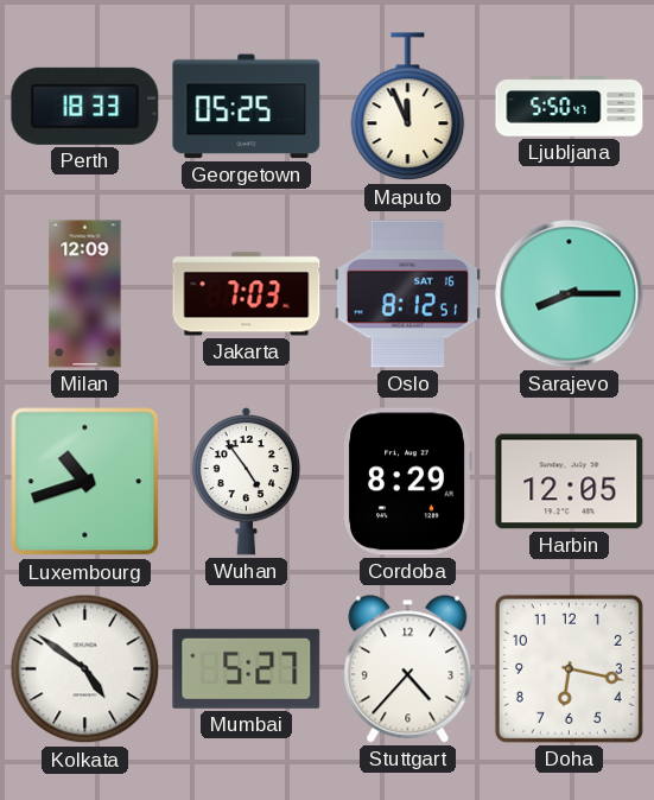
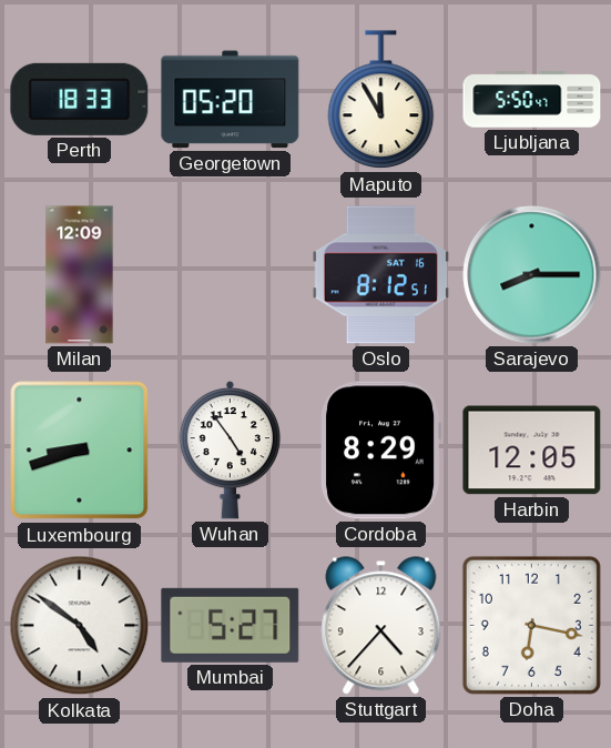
Georgetown: 05:25 -> 05:20
Maputo: 11:56 -> 11:55
Jakarta: 7:03 -> none
Luxembourg: 10:42 -> 8:42
